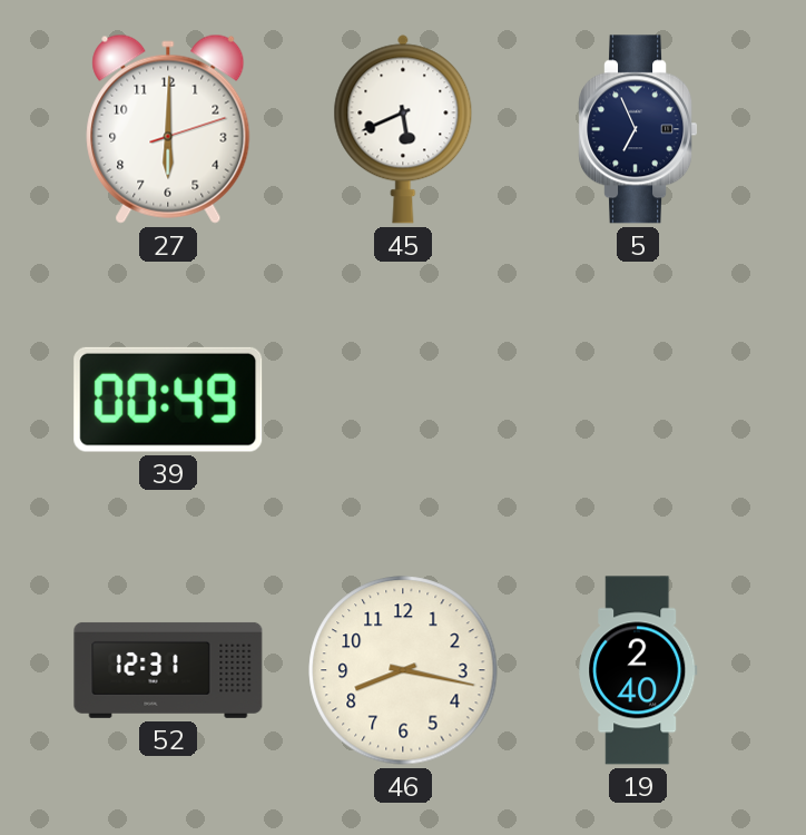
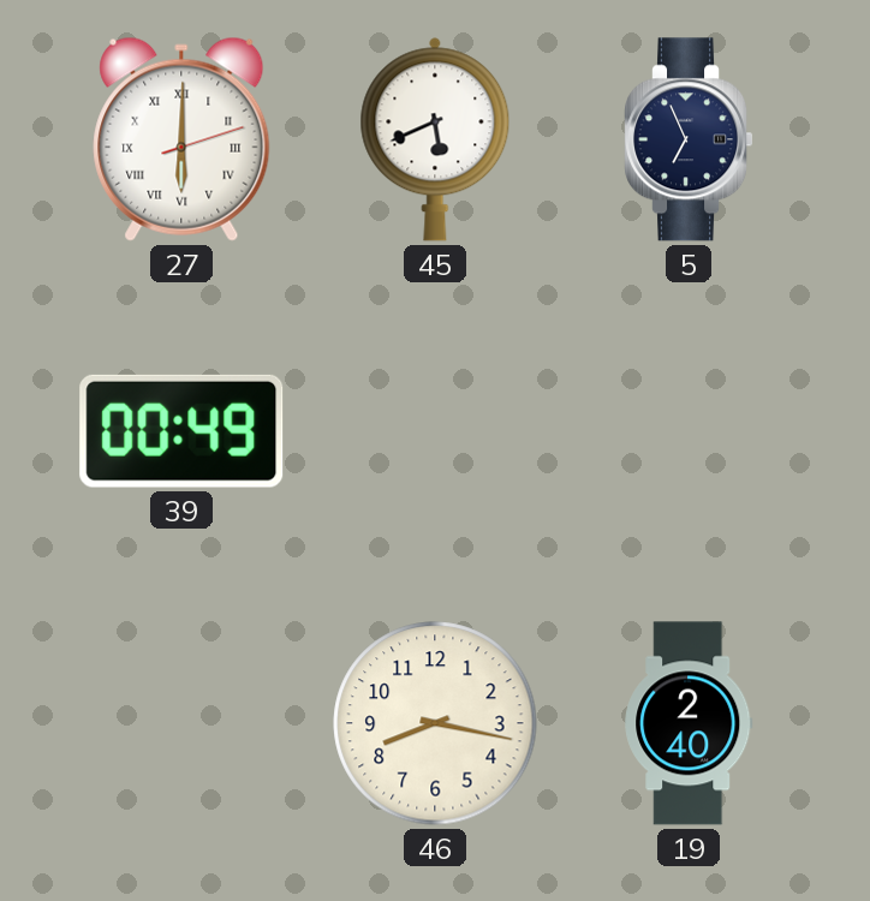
27 numerals: Arabic -> Roman
52: 12:31 -> none
